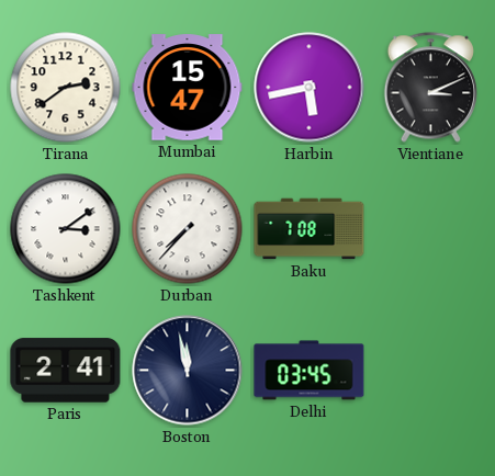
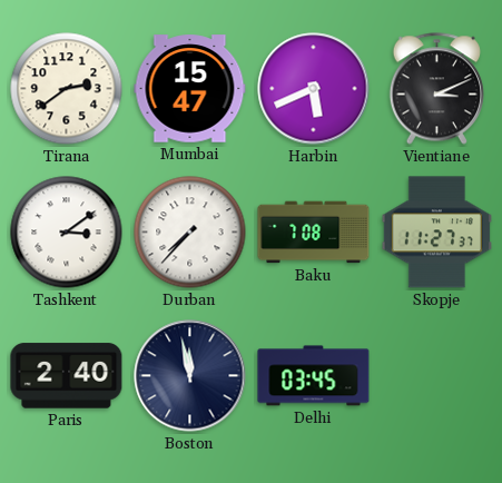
Harbin: 5:43 -> 5:41
Skopje: none -> 11:27
Paris: 2:41 -> 2:40
